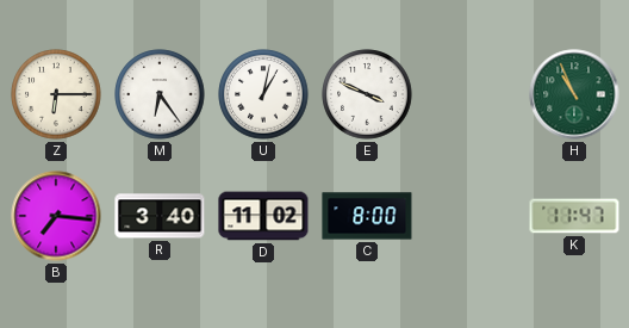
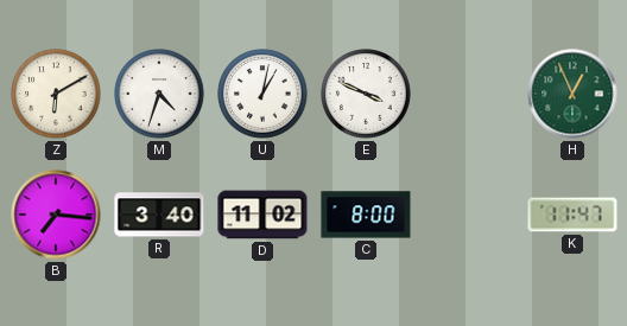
Z: 6:15 -> 6:10
M: 6:24 -> 4:33
H: 10:56 -> 12:56
